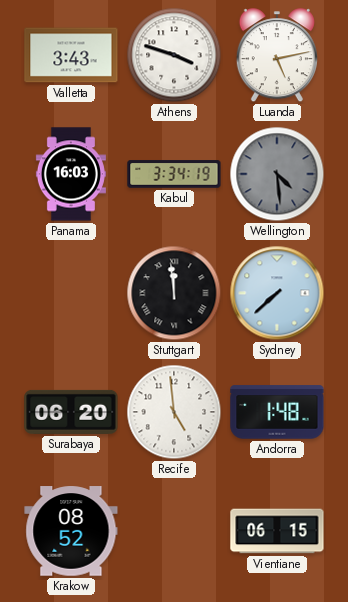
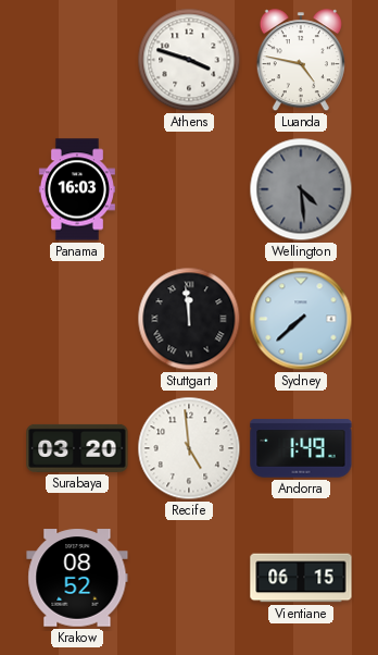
Valletta: 3:43 -> none
Luanda: 5:13 -> 4:47
Kabul: 3:34 -> none
Surabaya: 06:20 -> 03:20
Andorra: 1:48 -> 1:49
